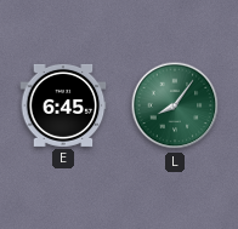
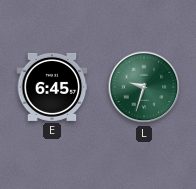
L: 8:06 -> 9:33
